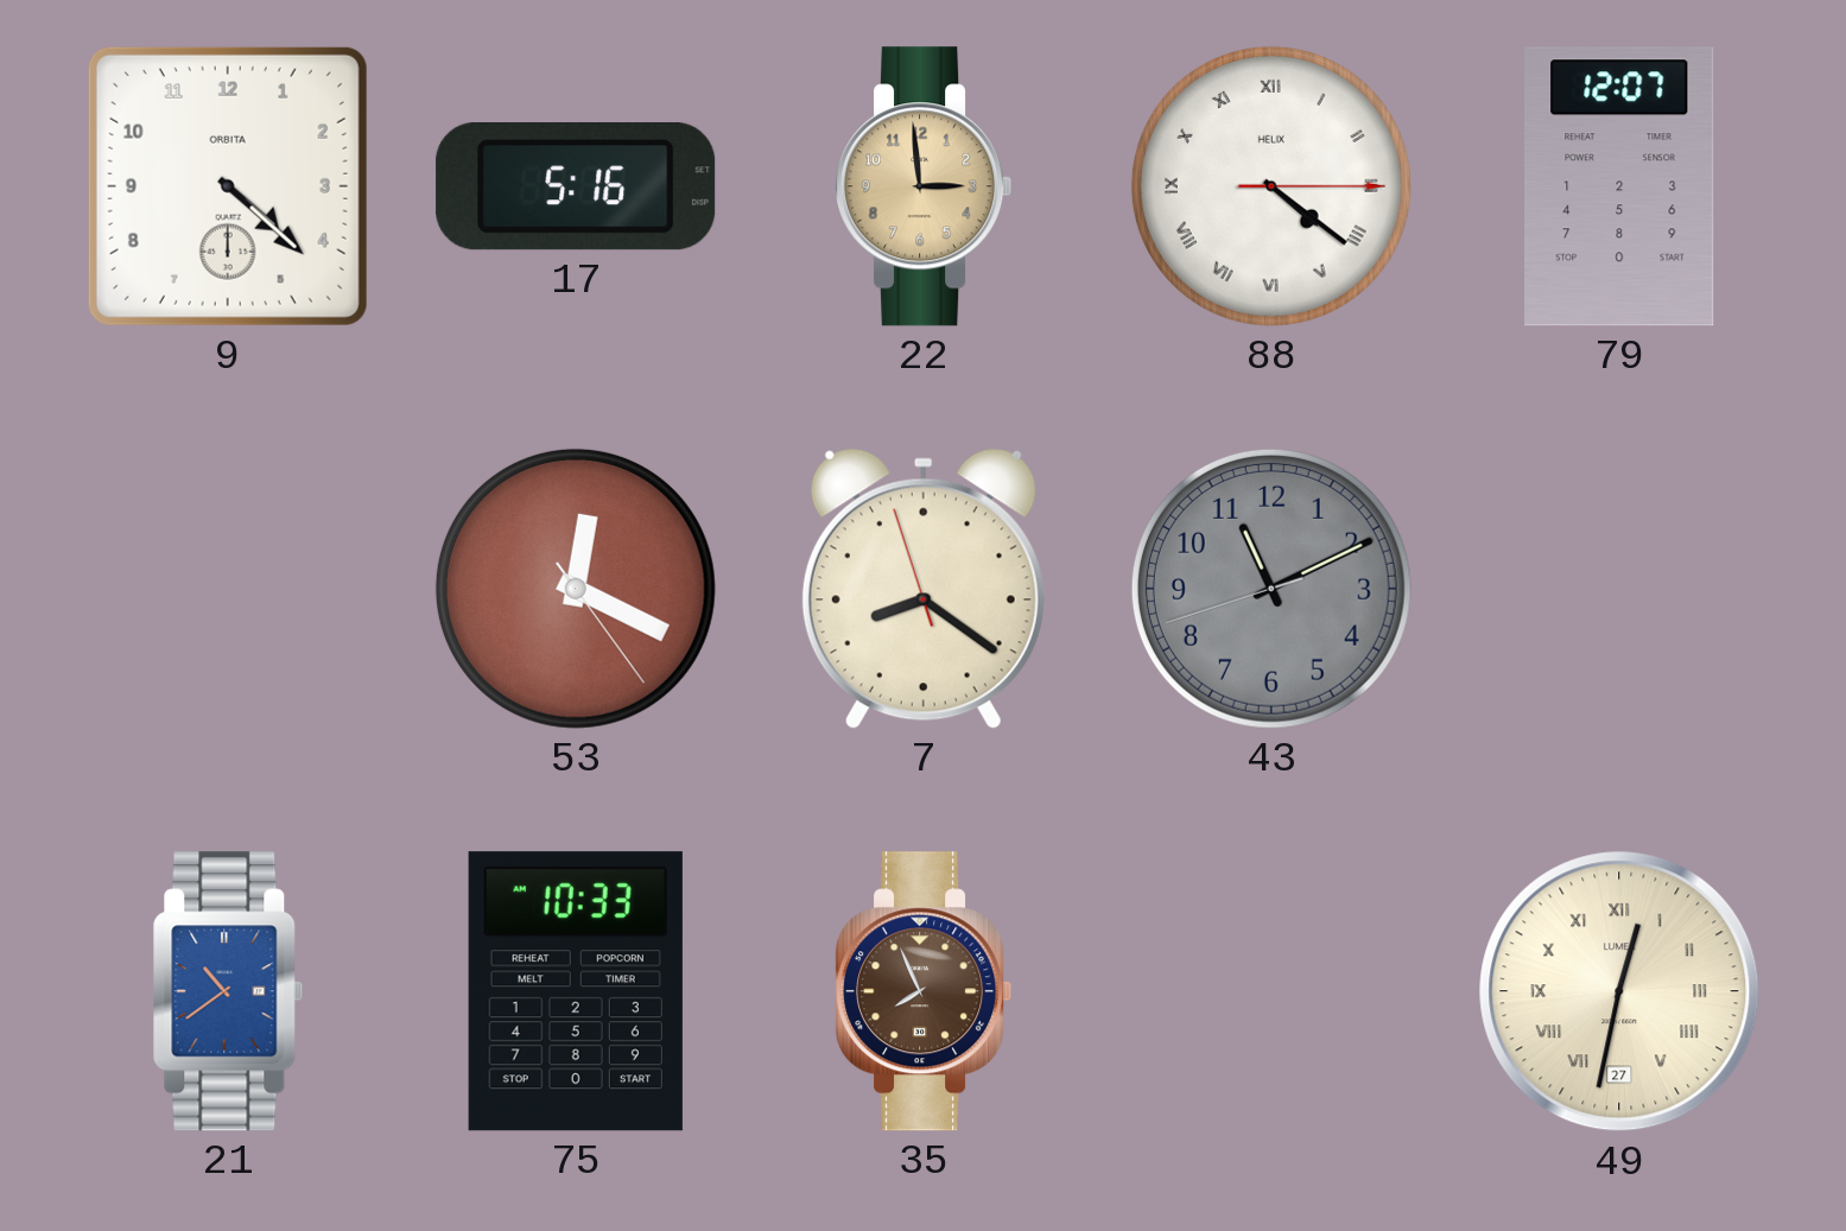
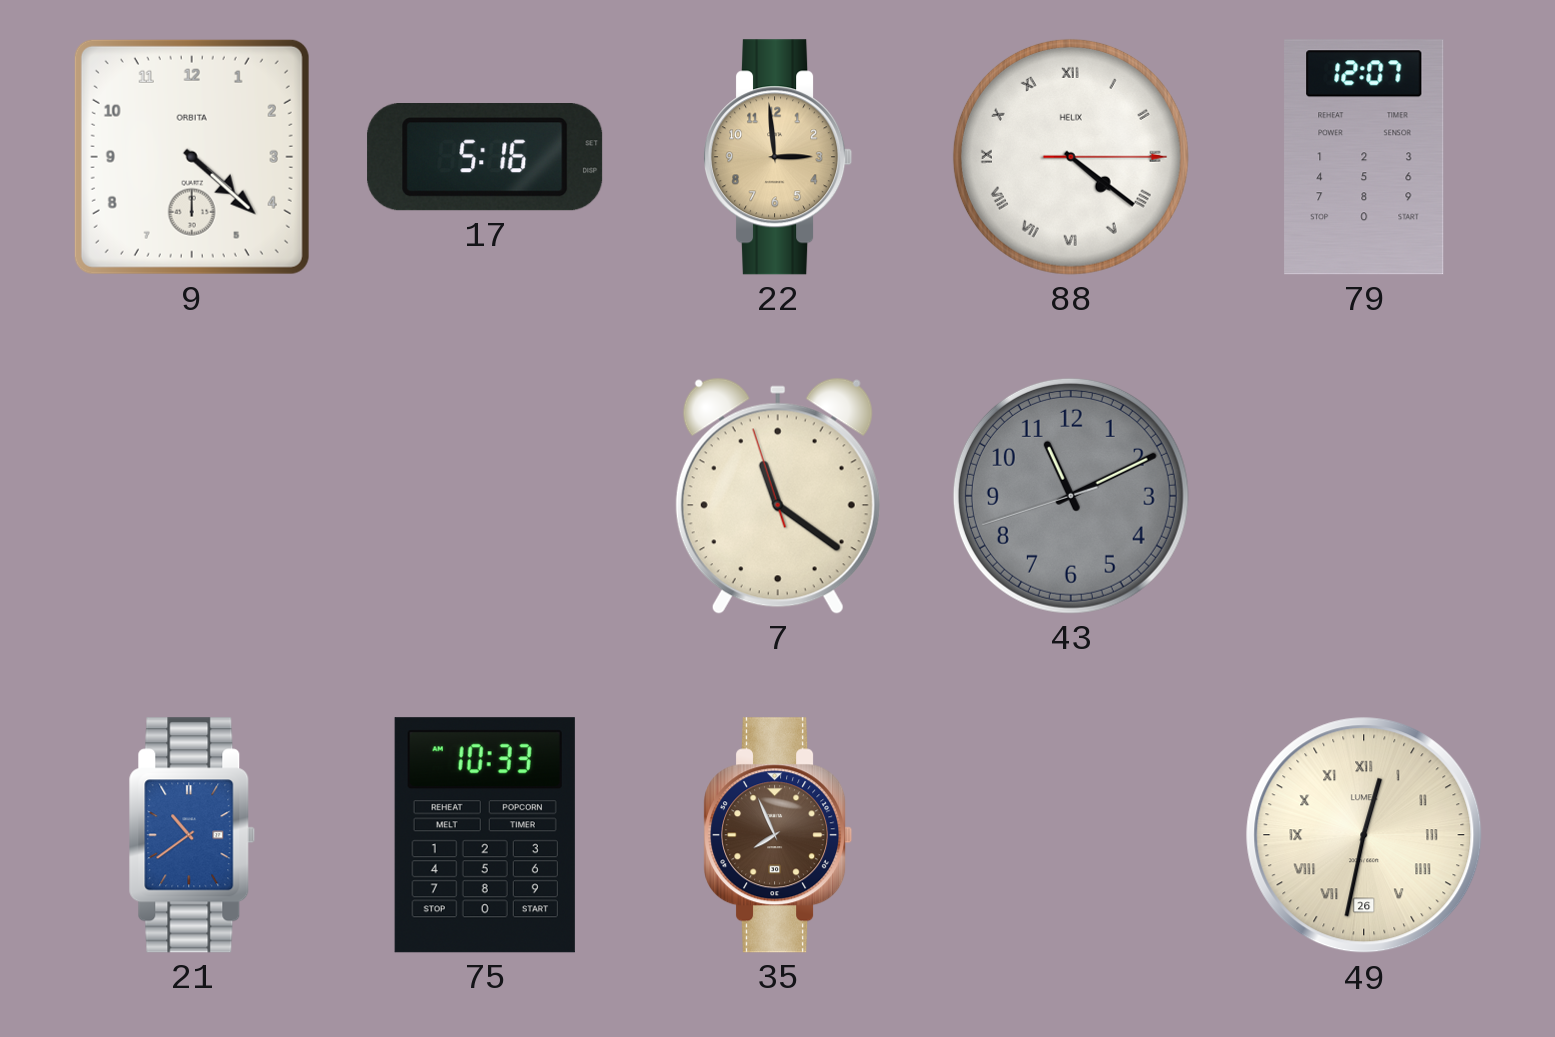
53: 12:19 -> none
7: 8:20 -> 11:20
49 date: 27 -> 26
